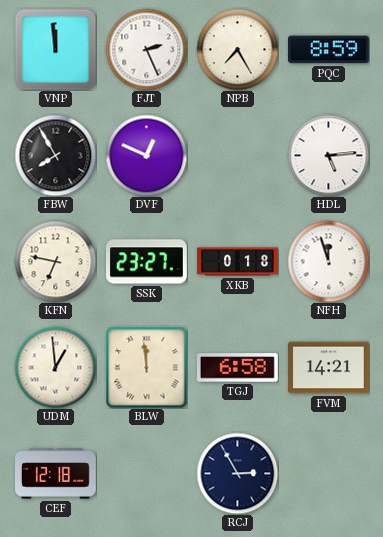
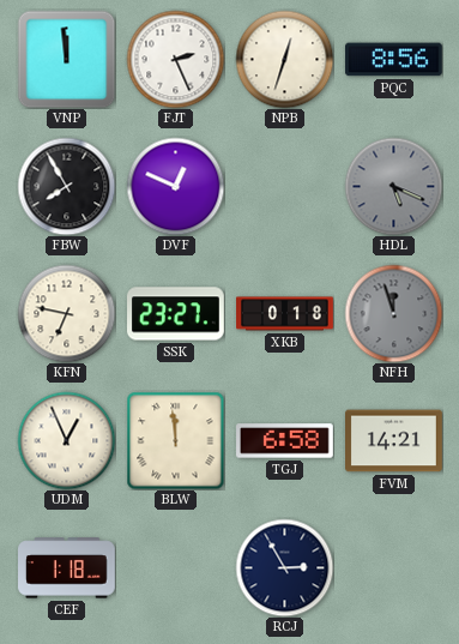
NPB: 7:25 -> 12:33
PQC: 8:59 -> 8:56
HDL: 5:14 -> 5:19
HDL dial: white -> grey
NFH dial: white -> grey
UDM: 12:59 -> 12:56
CEF: 12:18 -> 1:18
